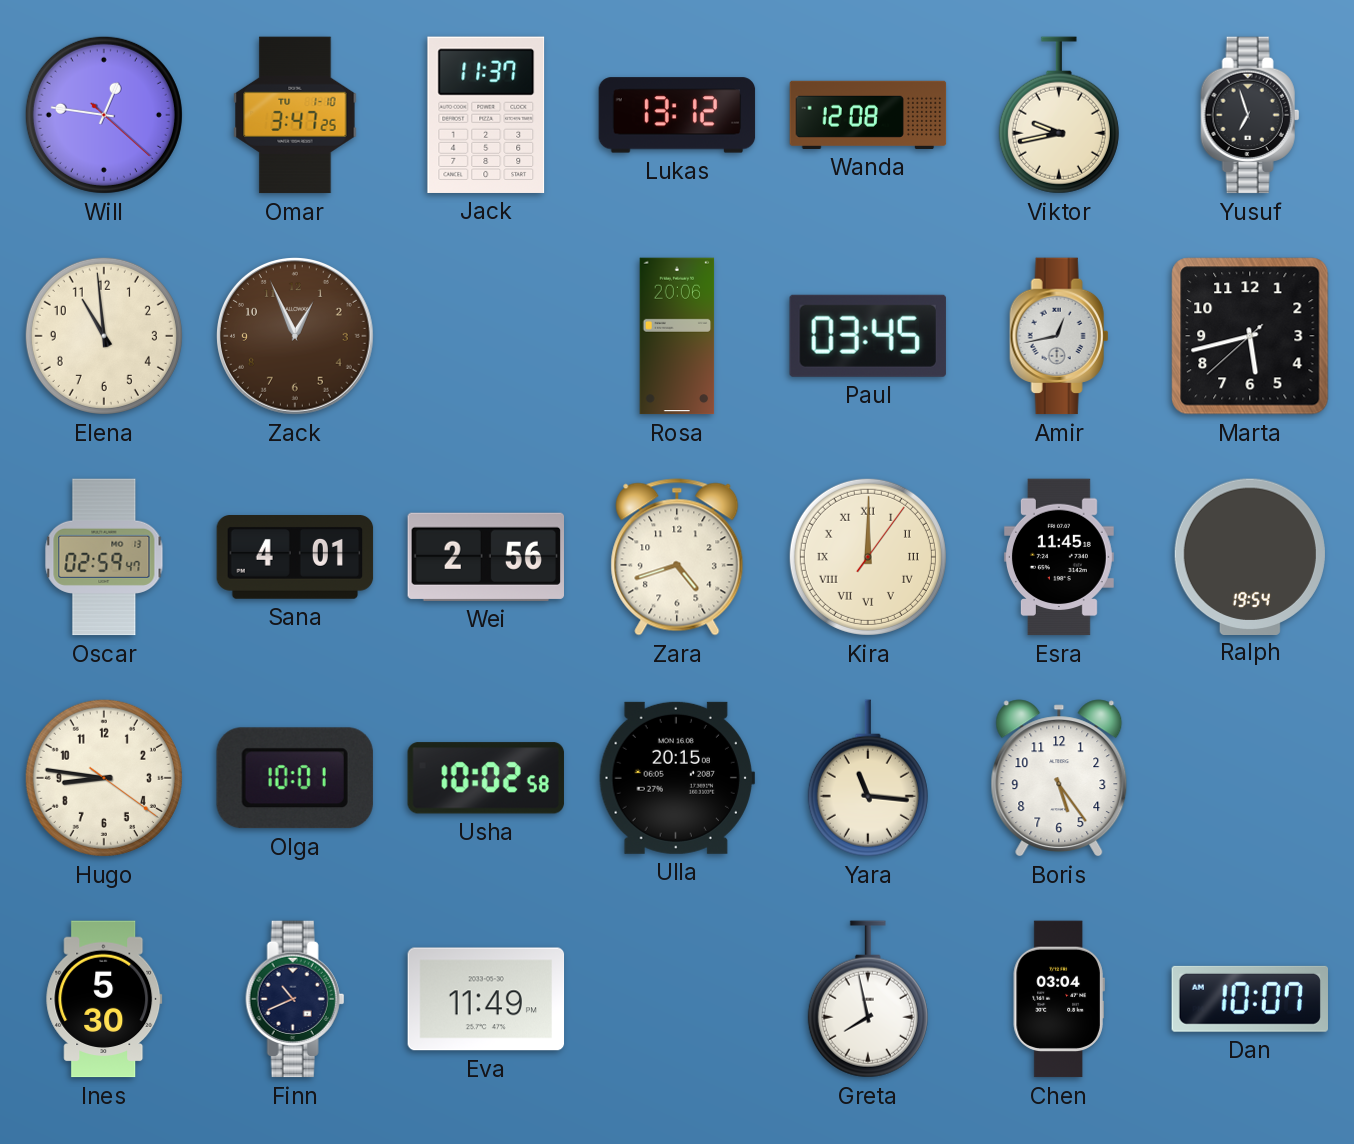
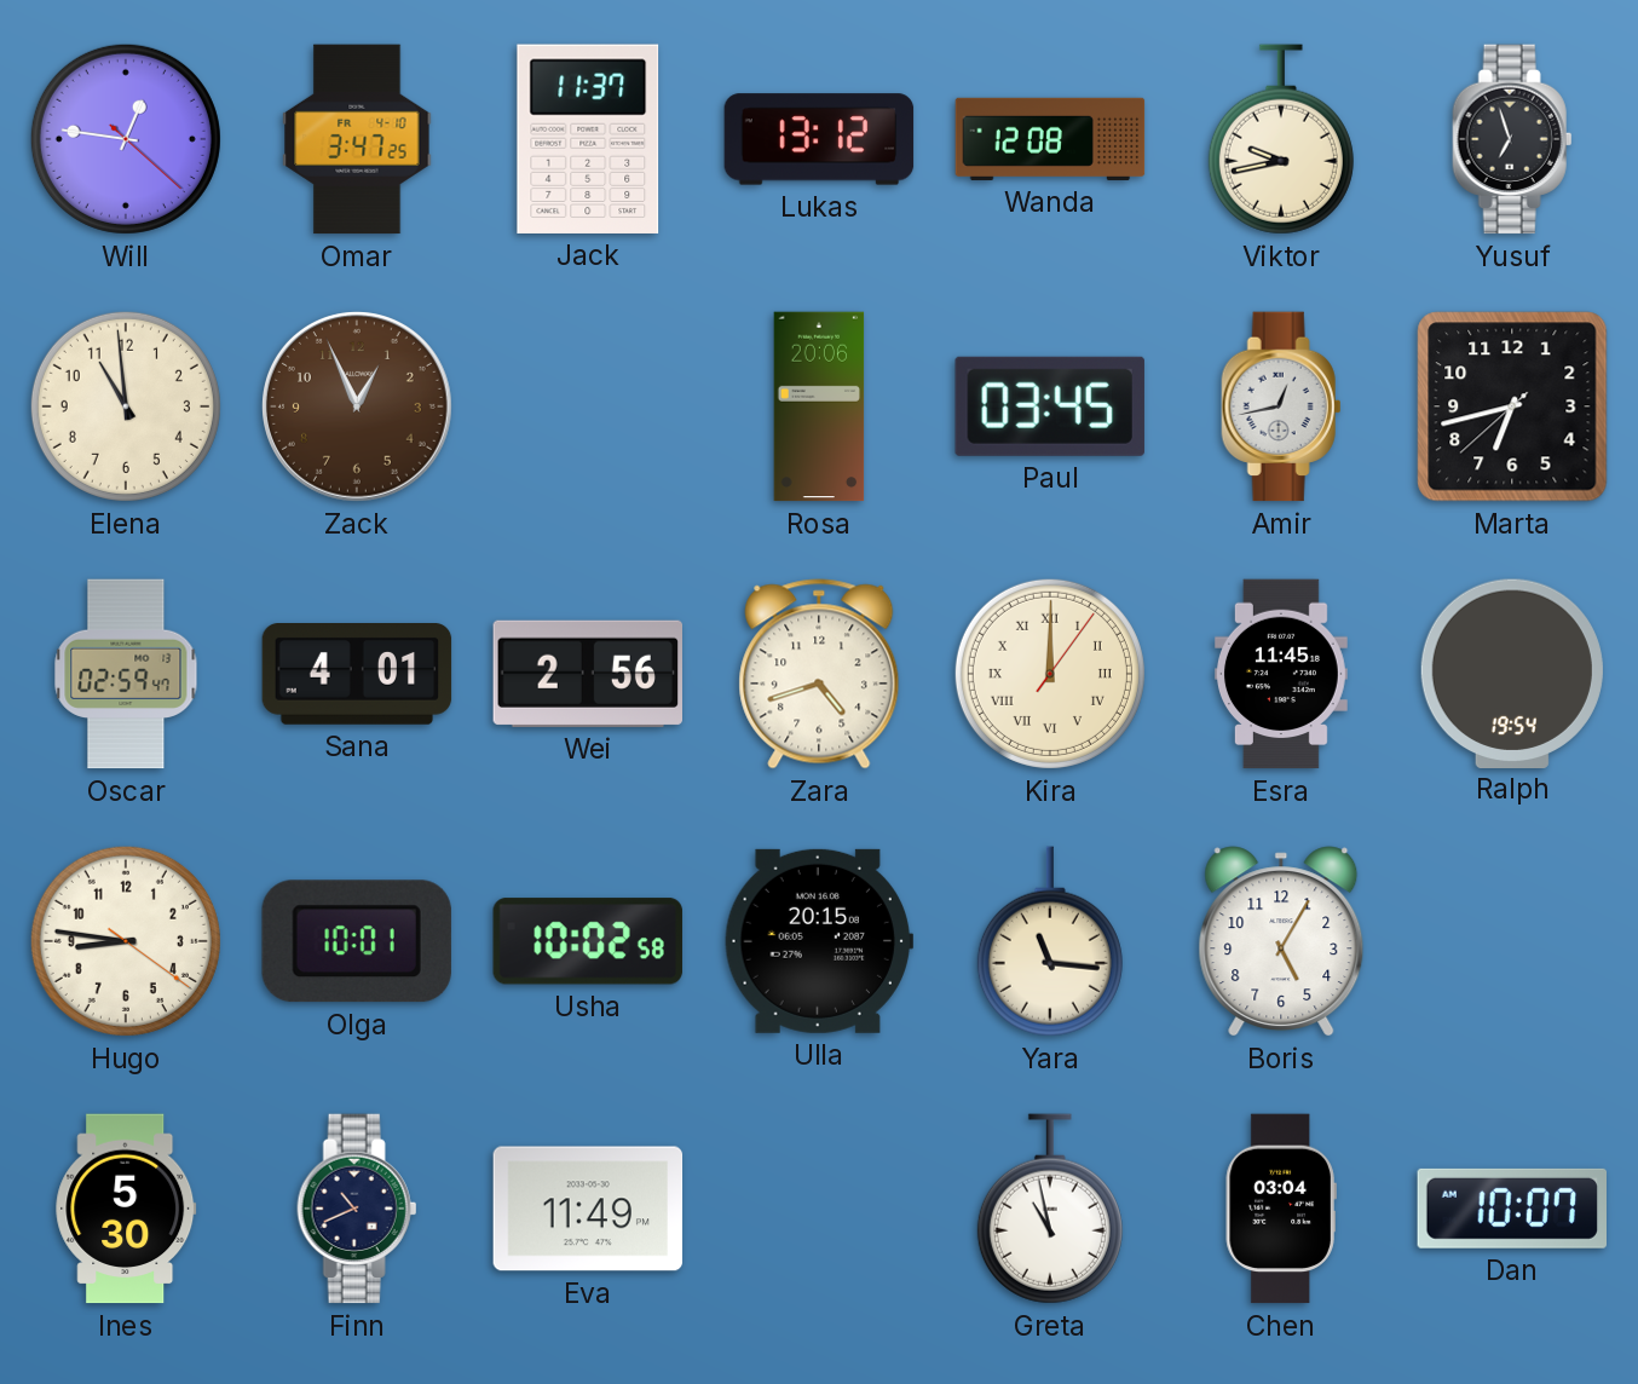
Omar date: TU 1-10 -> FR 4-10
Marta: 5:42 -> 6:42
Boris: 5:24 -> 5:05
Greta: 7:58 -> 10:58
